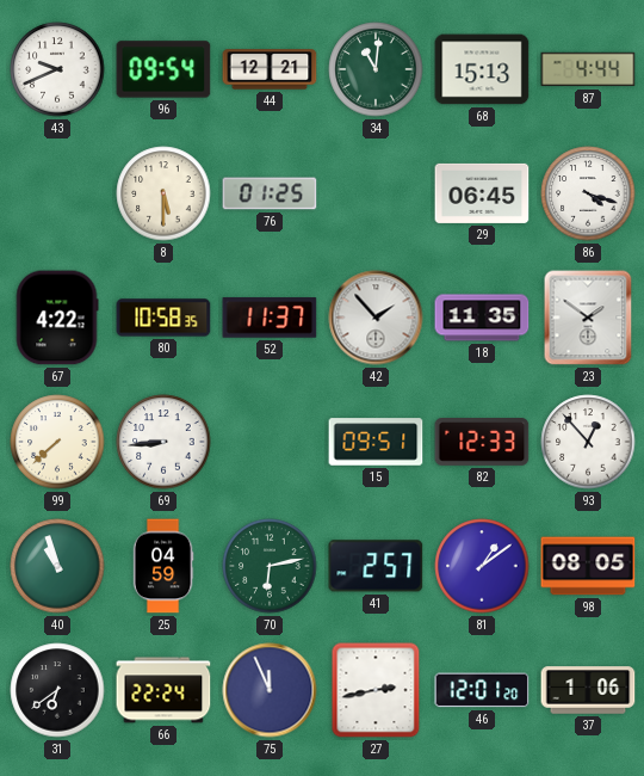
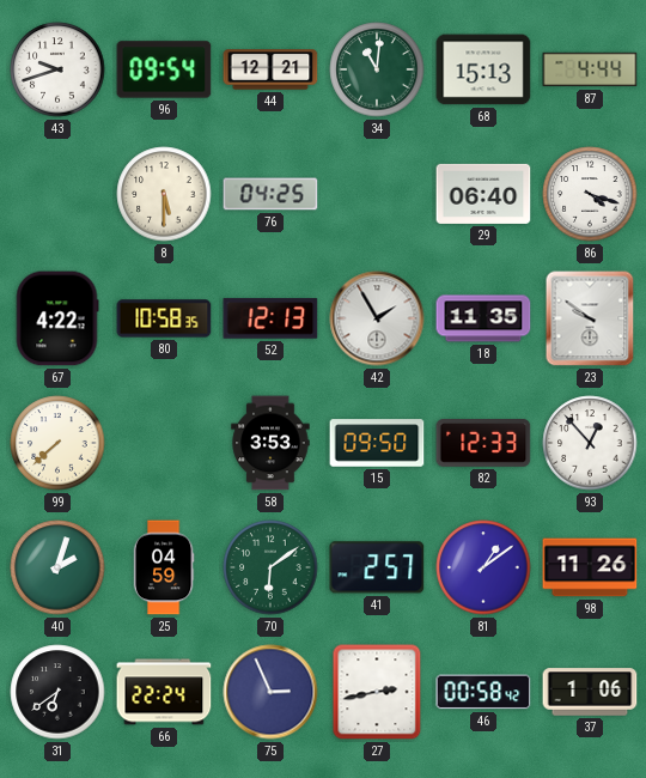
43: 9:41 -> 9:42
76: 01:25 -> 04:25
29: 06:45 -> 06:40
52: 11:37 -> 12:13
42: 1:53 -> 1:55
23: 1:51 -> 9:51
69: 8:44 -> none
58: none -> 3:53
15: 09:51 -> 09:50
40: 10:57 -> 2:03
70: 6:13 -> 6:09
98: 08:05 -> 11:26
75: 11:56 -> 2:56
46: 12:01 -> 00:58
